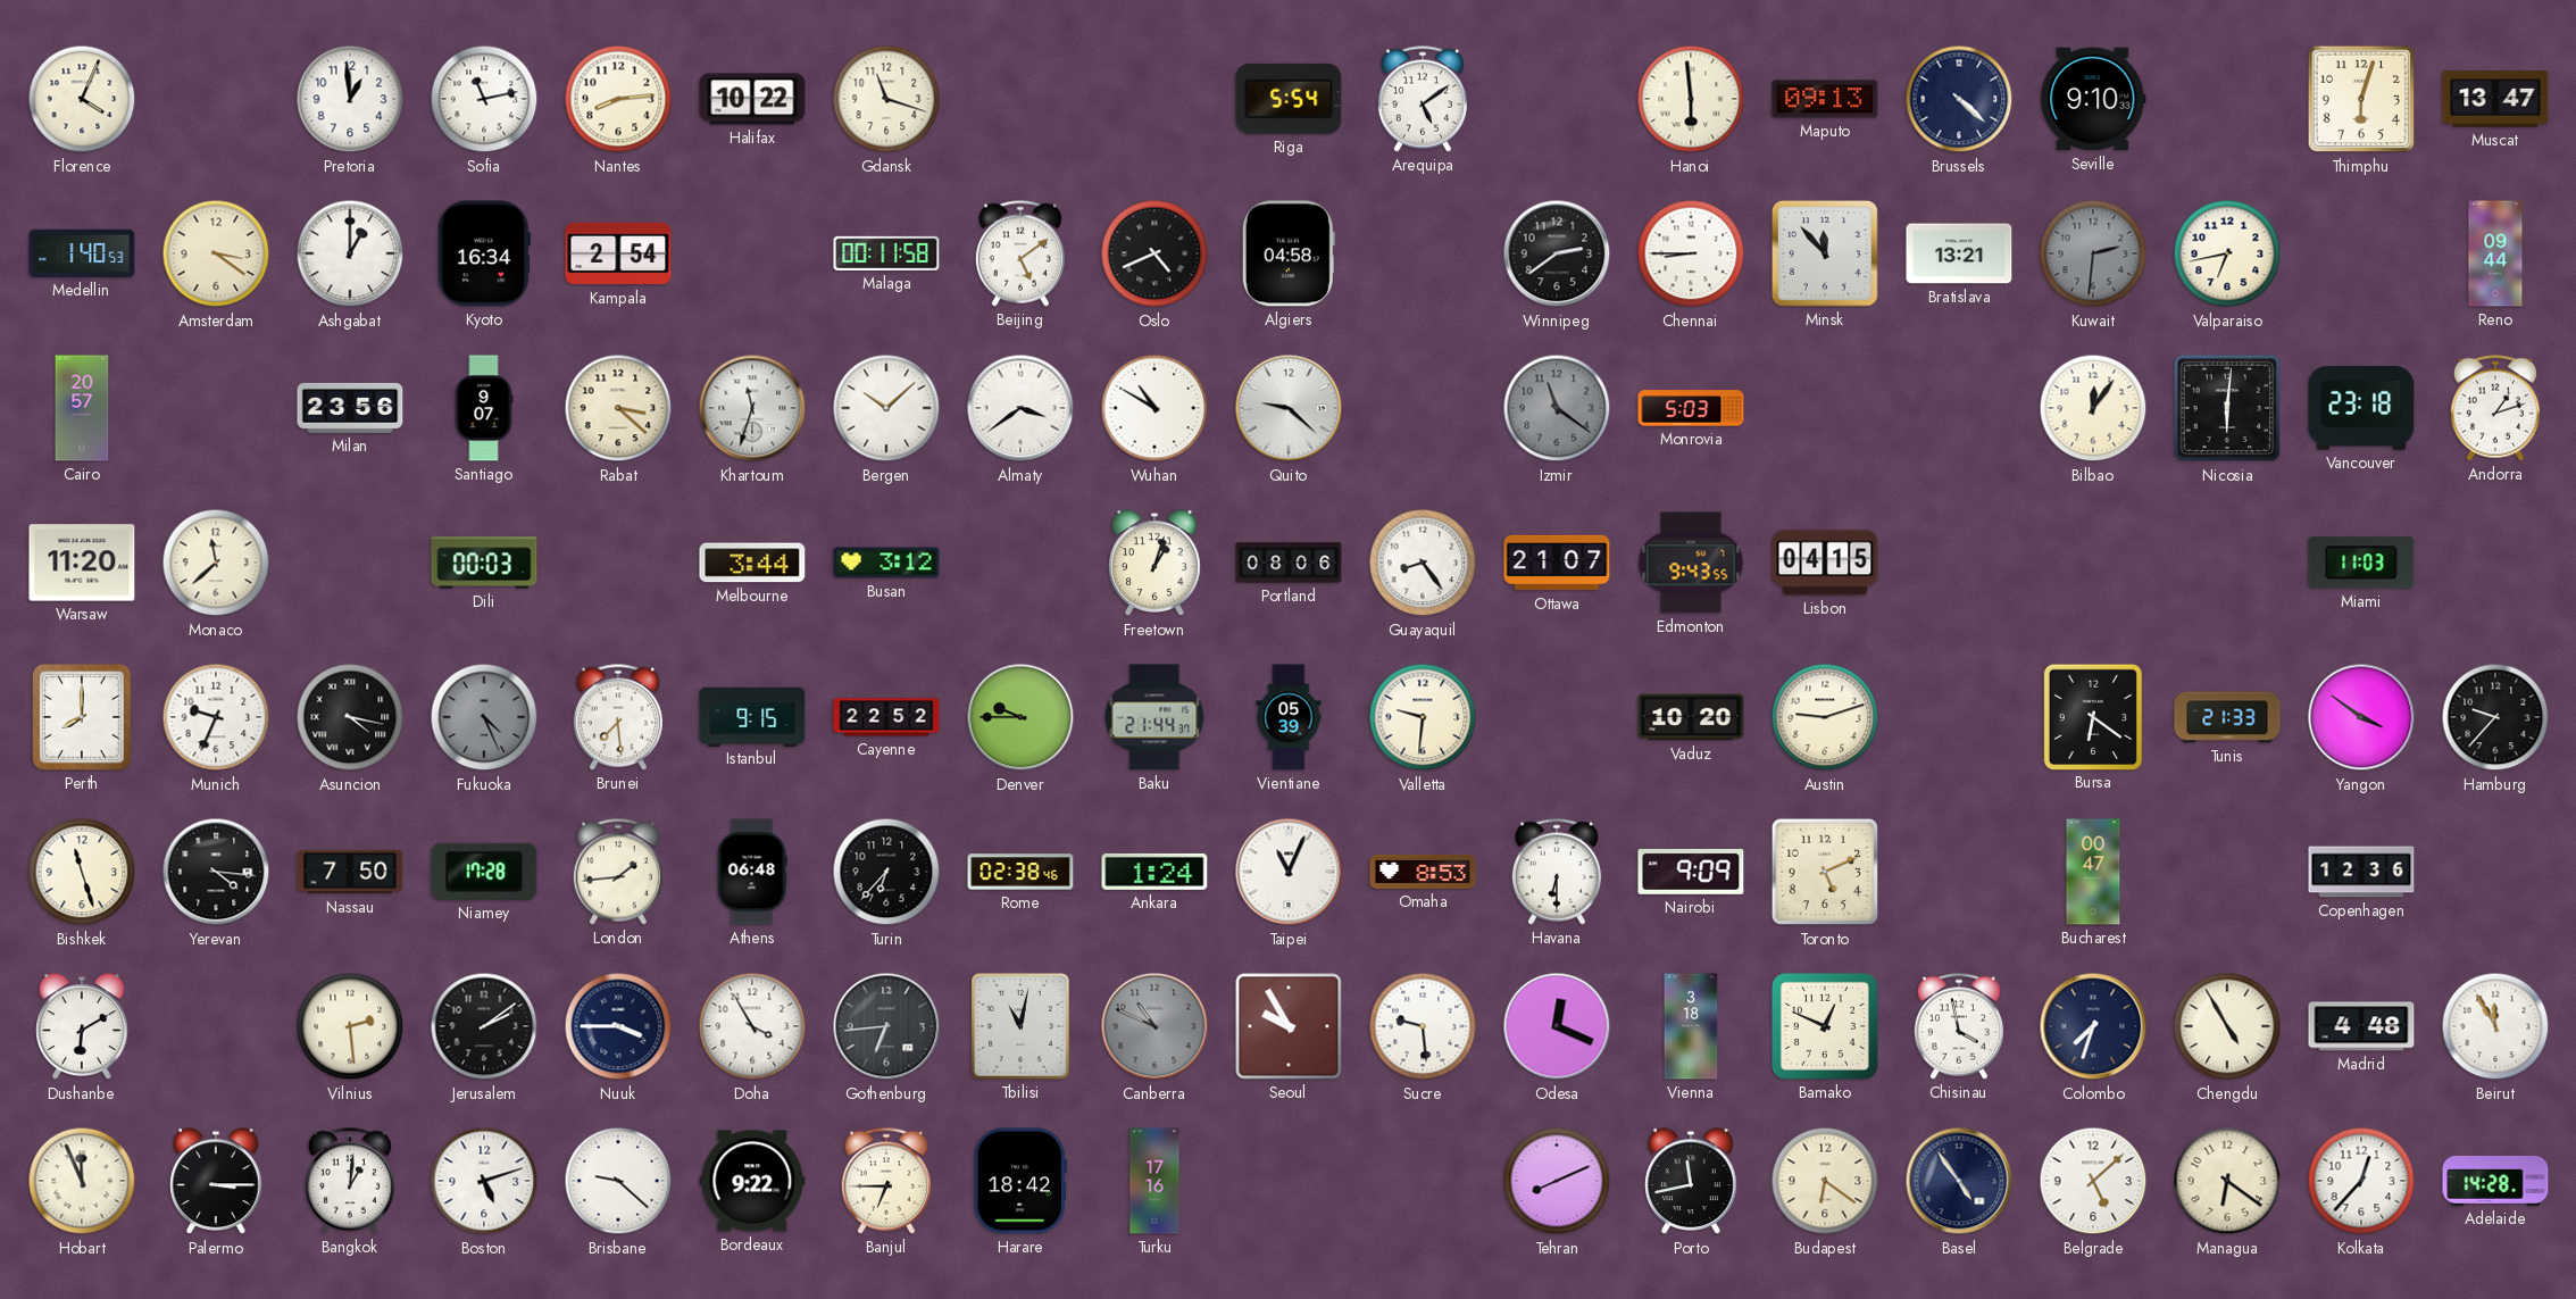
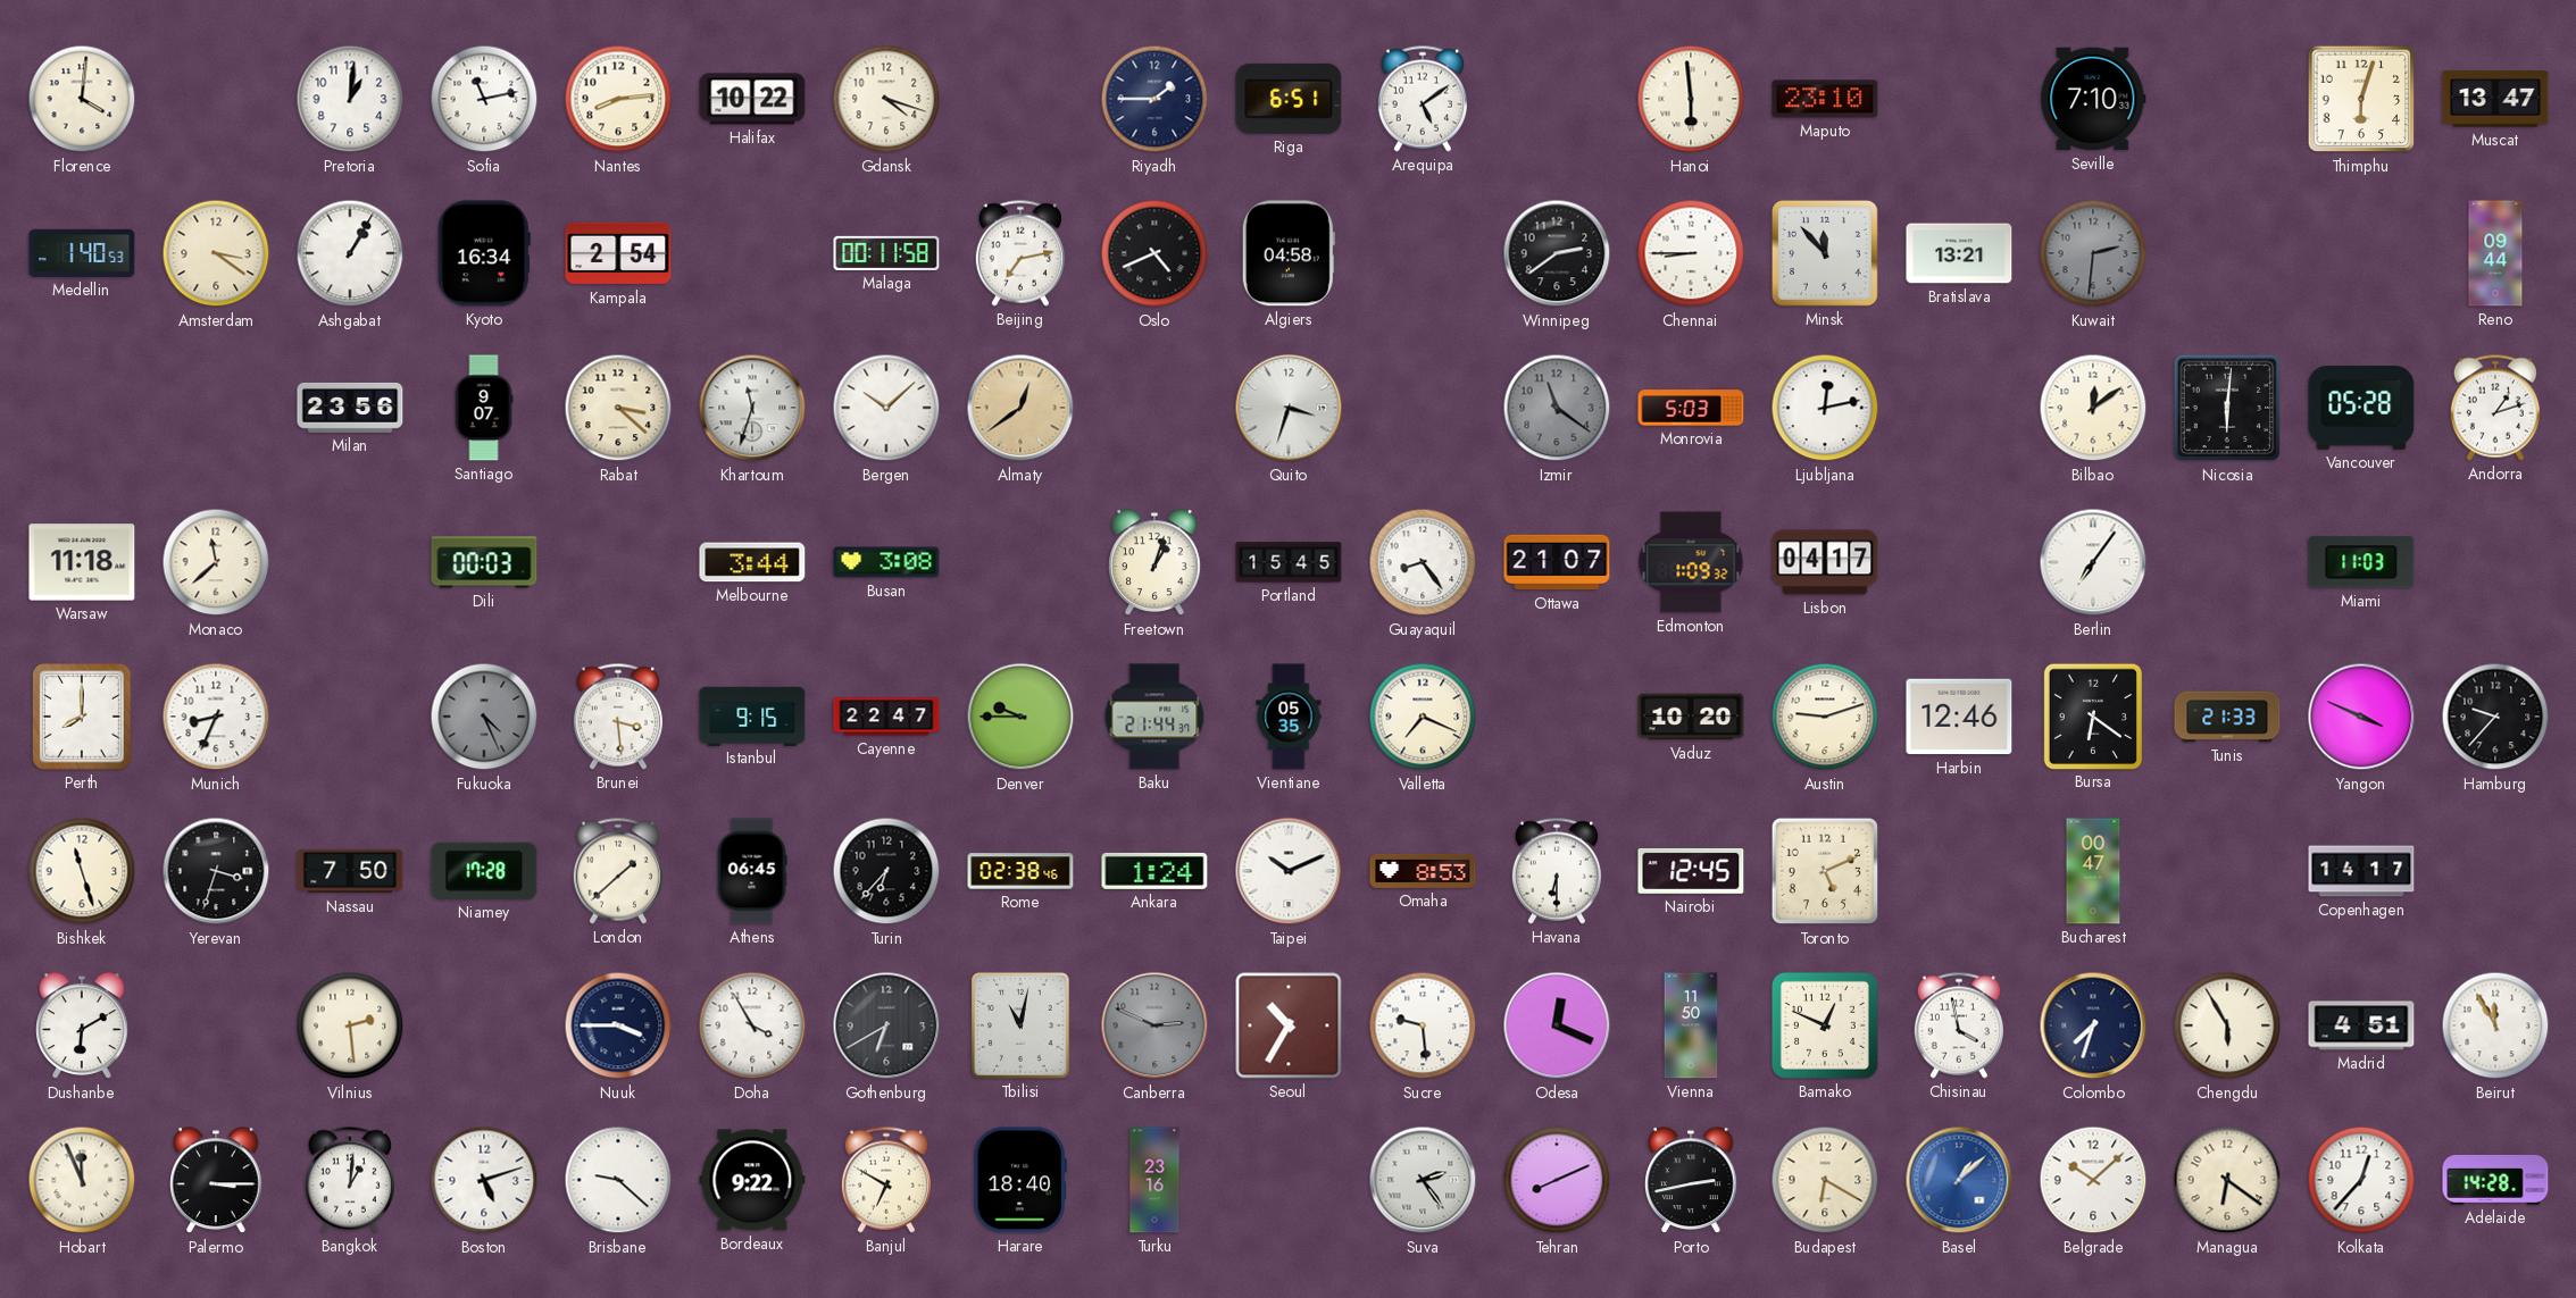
Florence: 4:04 -> 4:01
Pretoria: 12:59 -> 1:01
Gdansk: 11:18 -> 4:18
Riyadh: none -> 1:45
Riga: 5:54 -> 6:51
Maputo: 09:13 -> 23:10
Brussels: 4:22 -> none
Seville: 9:10 -> 7:10
Ashgabat: 1:00 -> 1:05
Beijing: 5:09 -> 7:13
Valparaiso: 6:43 -> none
Cairo: 20:57 -> none
Almaty: 3:39 -> 12:39
Almaty dial: white -> champagne
Wuhan: 10:50 -> none
Quito: 9:22 -> 3:33
Ljubljana: none -> 12:13
Bilbao: 12:06 -> 12:09
Vancouver: 23:18 -> 05:28
Warsaw: 11:20 -> 11:18
Busan: 3:12 -> 3:08
Portland: 08:06 -> 15:45
Edmonton: 9:43 -> 1:09
Lisbon: 04:15 -> 04:17
Berlin: none -> 7:06
Munich: 9:34 -> 8:34
Asuncion: 4:17 -> none
Brunei: 7:29 -> 3:29
Cayenne: 22:52 -> 22:47
Vientiane: 05:39 -> 05:35
Valletta: 9:31 -> 7:19
Harbin: none -> 12:46
Yangon: 3:51 -> 3:49
Yerevan: 4:16 -> 3:33
London: 1:44 -> 1:38
Athens: 06:48 -> 06:45
Taipei: 11:04 -> 10:11
Nairobi: 9:09 -> 12:45
Copenhagen: 12:36 -> 14:17
Jerusalem: 2:09 -> none
Gothenburg: 6:44 -> 6:40
Canberra: 10:49 -> 2:49
Seoul: 9:55 -> 10:35
Vienna: 3:18 -> 11:50
Chengdu: 4:55 -> 5:55
Madrid: 4:48 -> 4:51
Banjul: 6:45 -> 6:50
Harare: 18:42 -> 18:40
Turku: 17:16 -> 23:16
Suva: none -> 2:24
Porto: 11:43 -> 2:43
Budapest: 6:21 -> 6:20
Basel: 4:54 -> 1:08
Basel dial: navy -> blue
Belgrade: 5:08 -> 10:08
